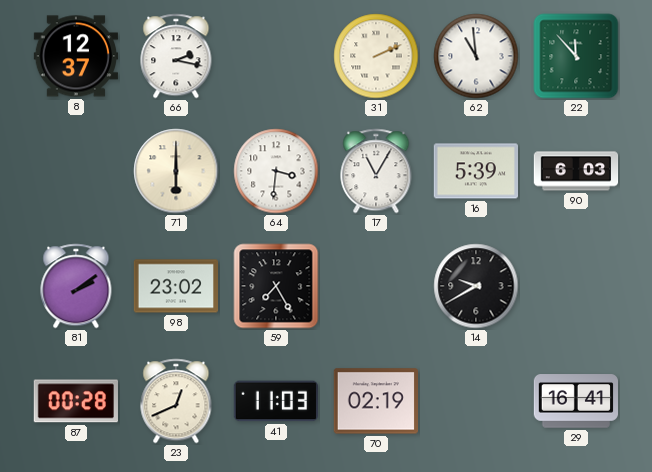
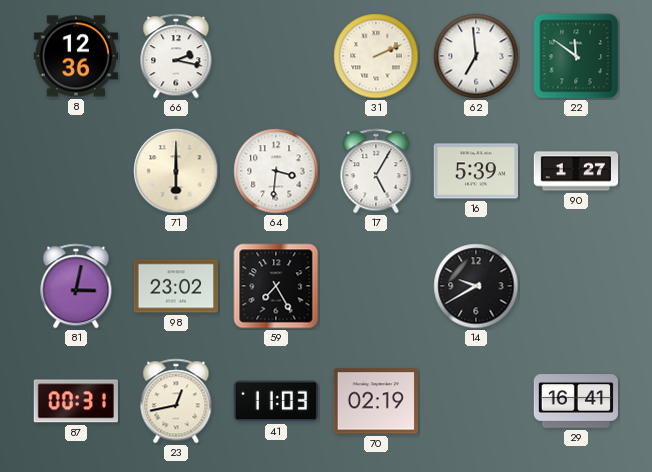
8: 12:37 -> 12:36
62: 10:59 -> 6:59
22: 11:53 -> 11:51
17: 11:05 -> 5:05
90: 6:03 -> 1:27
81: 2:09 -> 3:02
87: 00:28 -> 00:31
23: 12:41 -> 12:43
